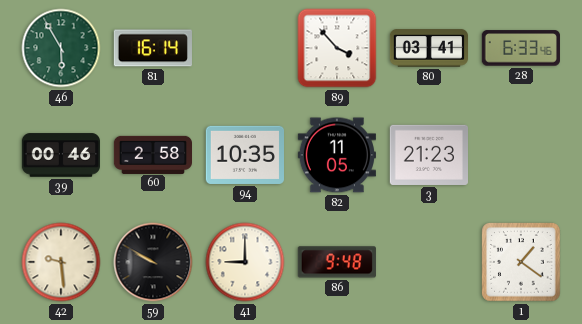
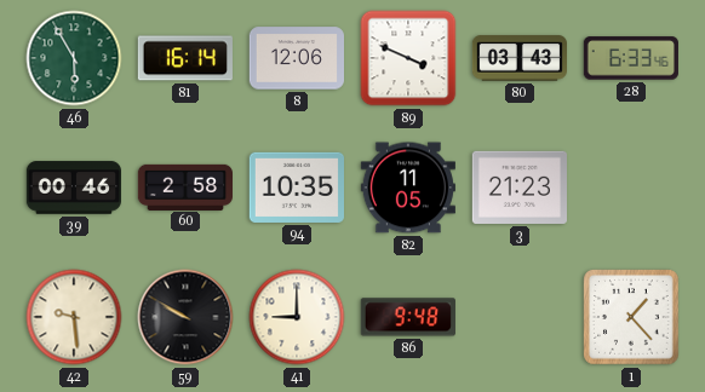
8: none -> 12:06
89: 3:53 -> 3:49
80: 03:41 -> 03:43
1: 1:21 -> 1:23
